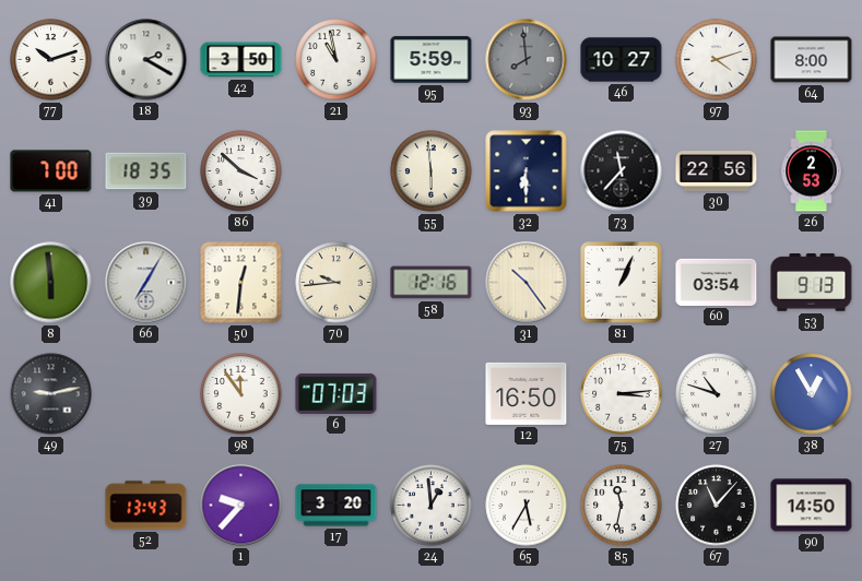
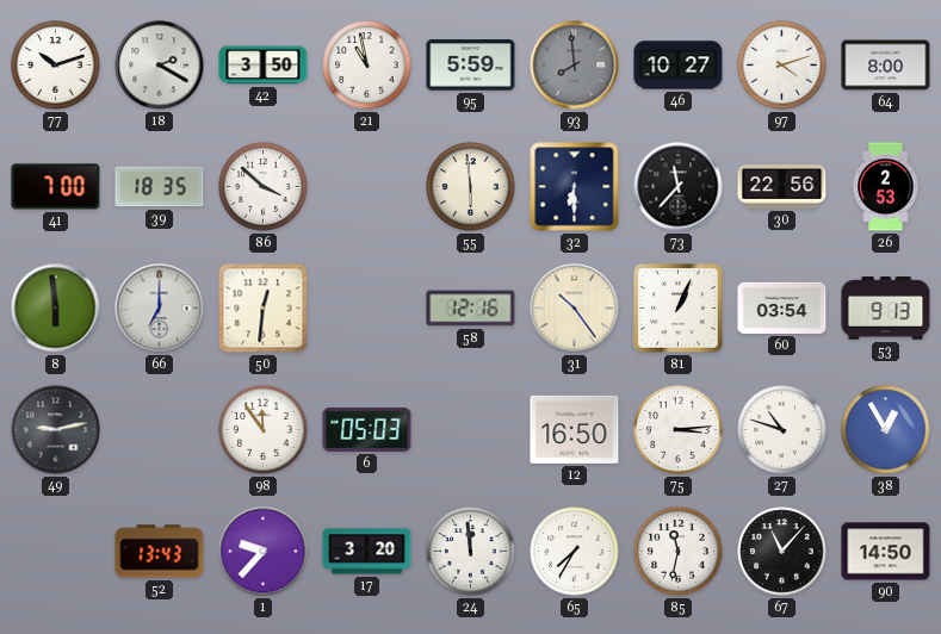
66: 7:05 -> 7:00
70: 9:44 -> none
6: 07:03 -> 05:03
24: 12:59 -> 11:59
65: 5:35 -> 7:35
